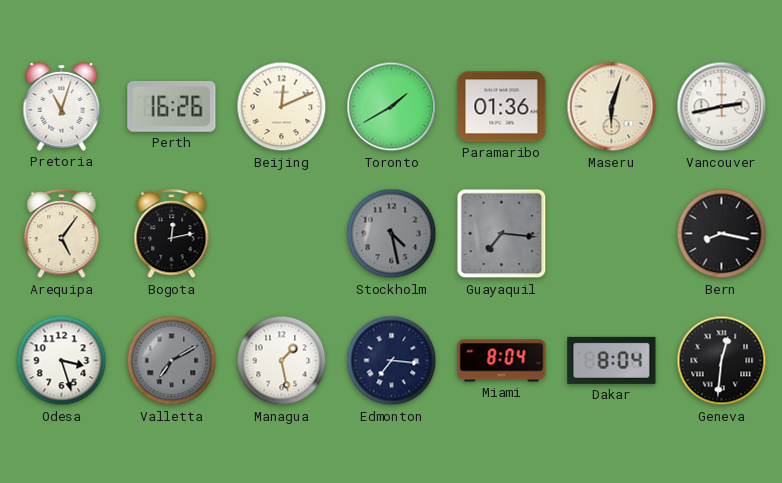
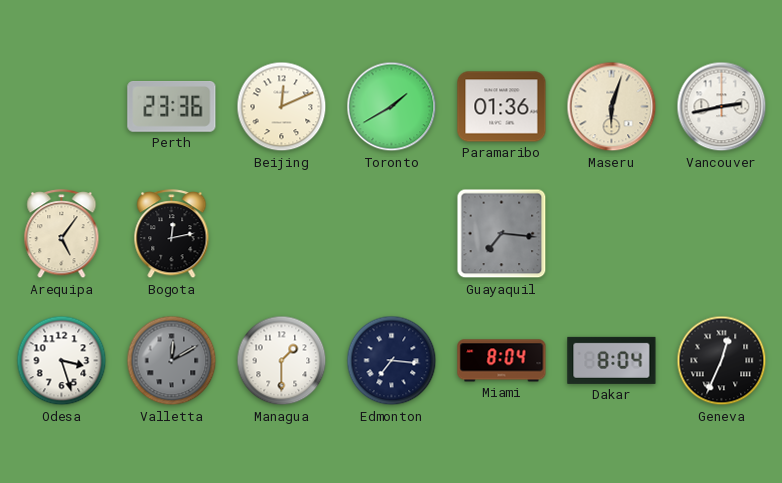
Pretoria: 11:03 -> none
Perth: 16:26 -> 23:36
Stockholm: 4:28 -> none
Bern: 8:17 -> none
Valletta: 7:10 -> 12:10
Managua: 1:28 -> 1:30
Geneva: 12:31 -> 12:34
